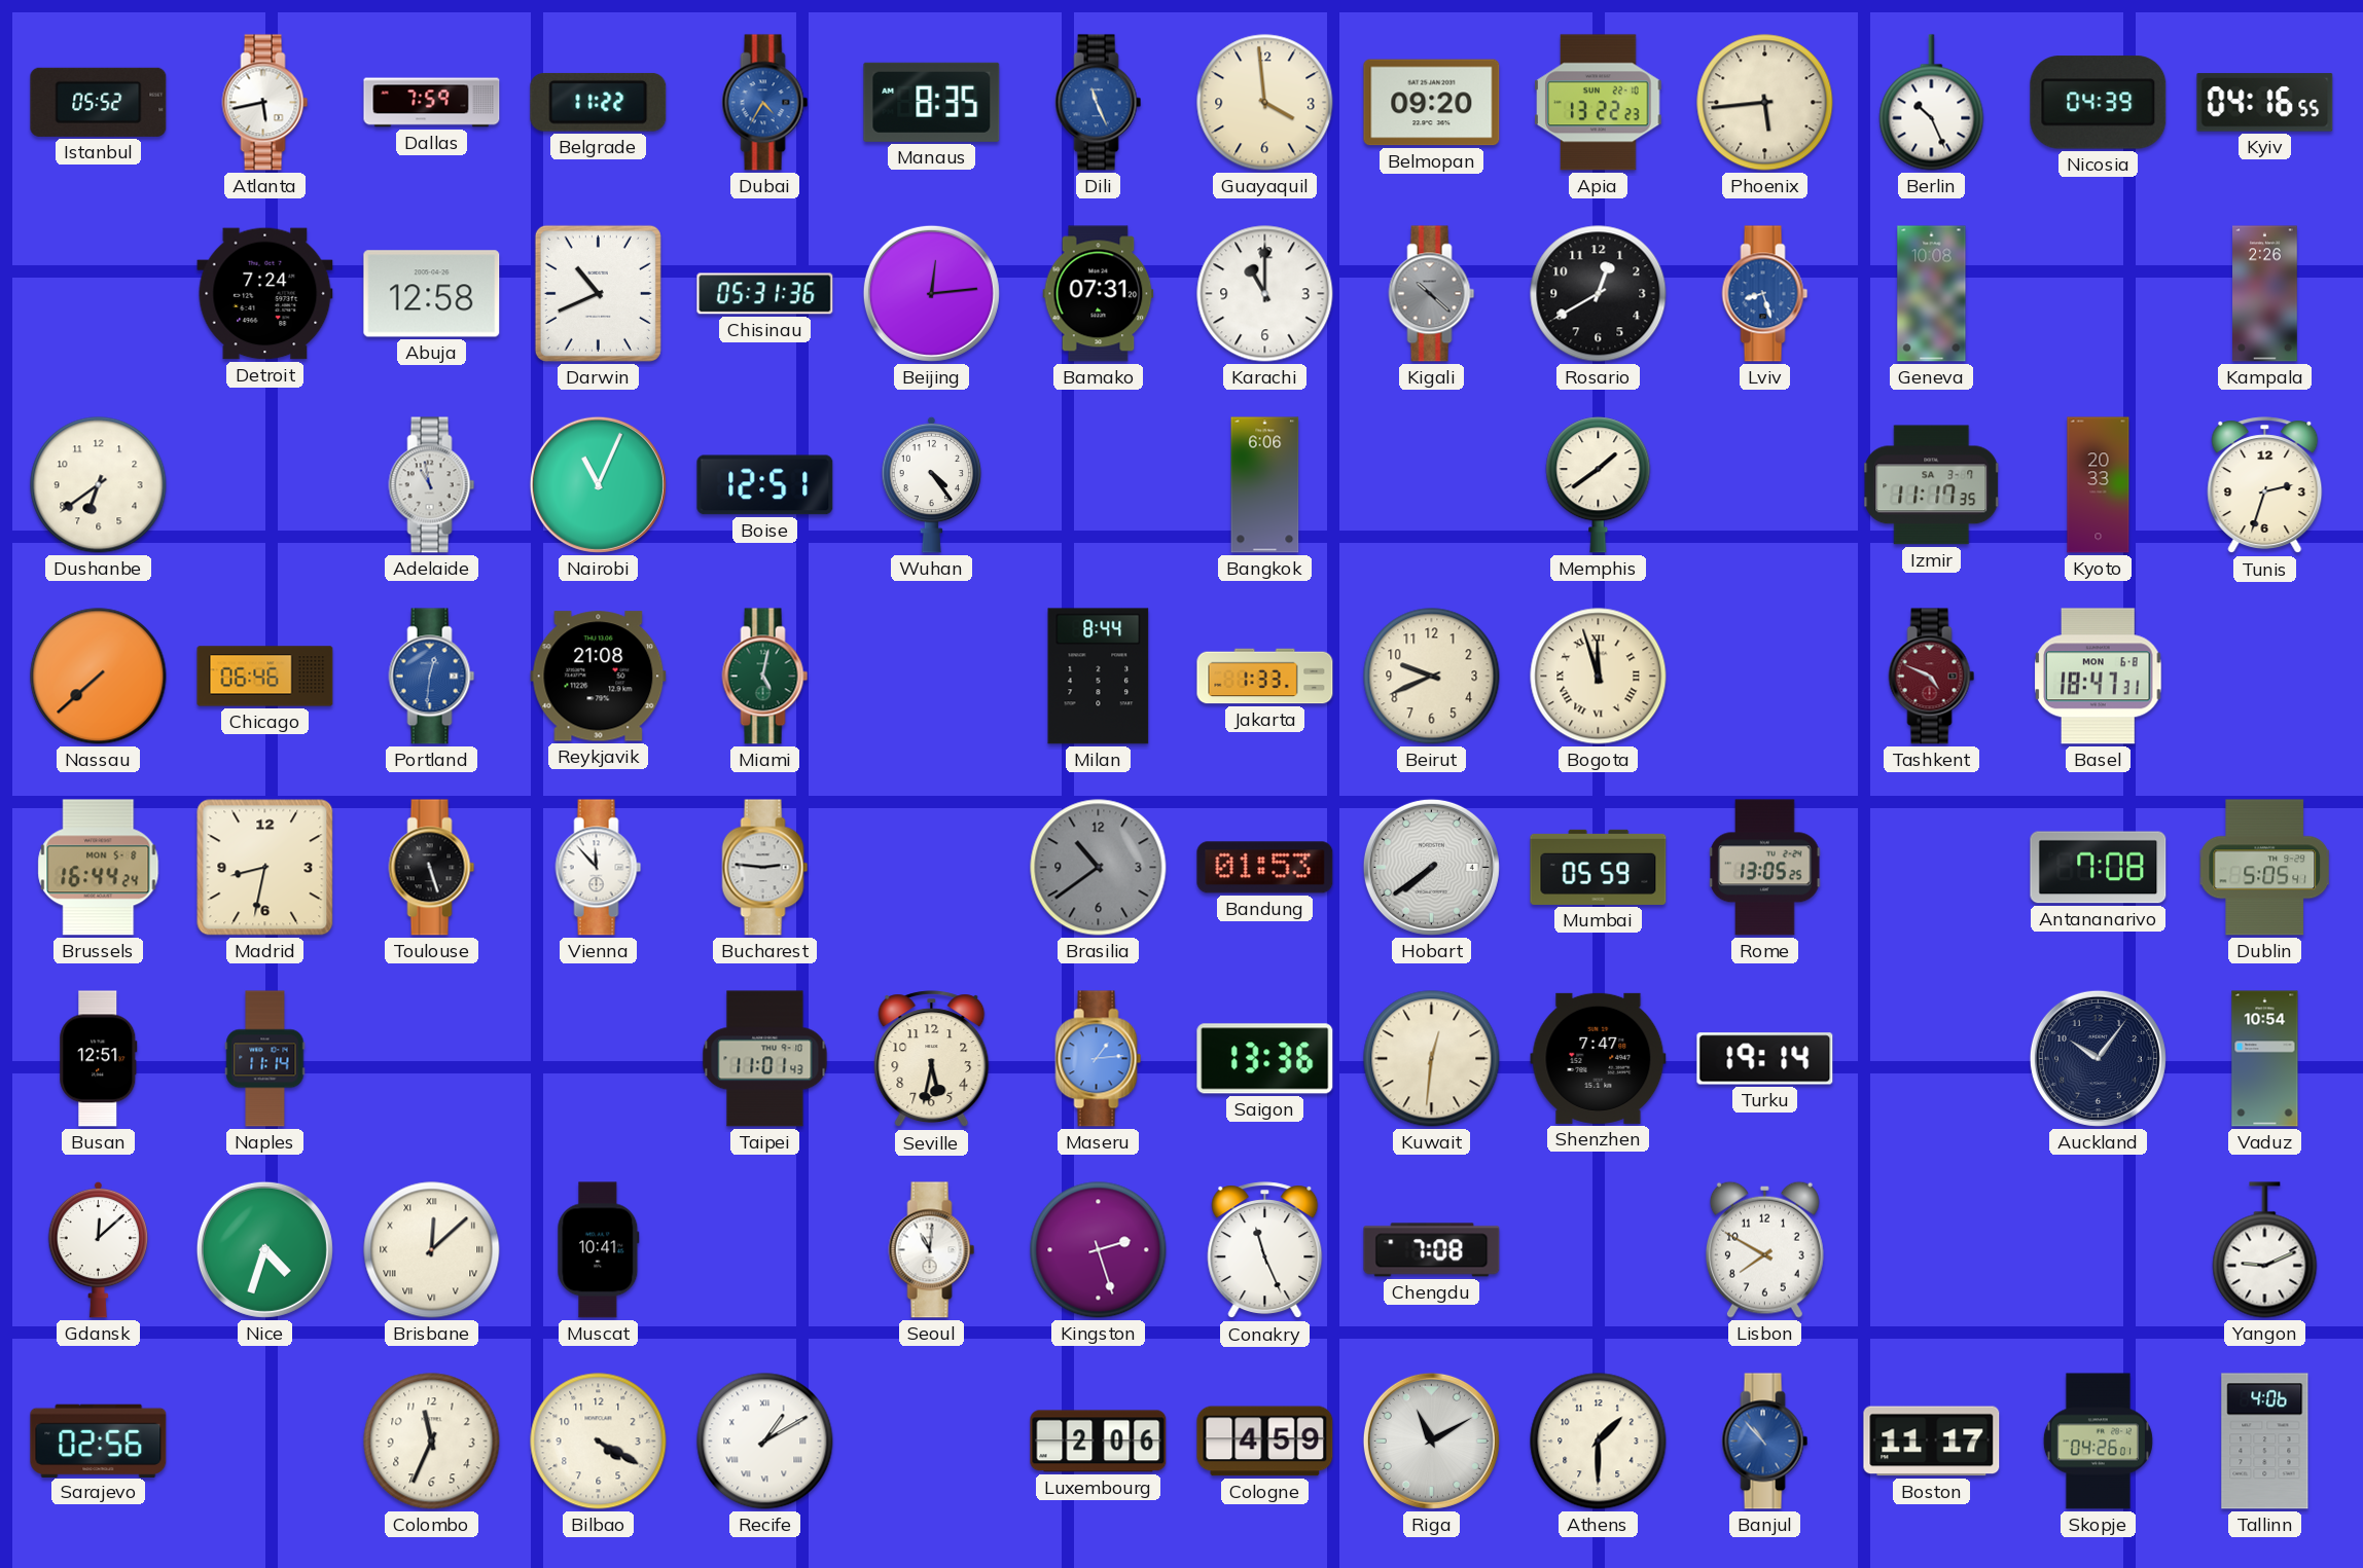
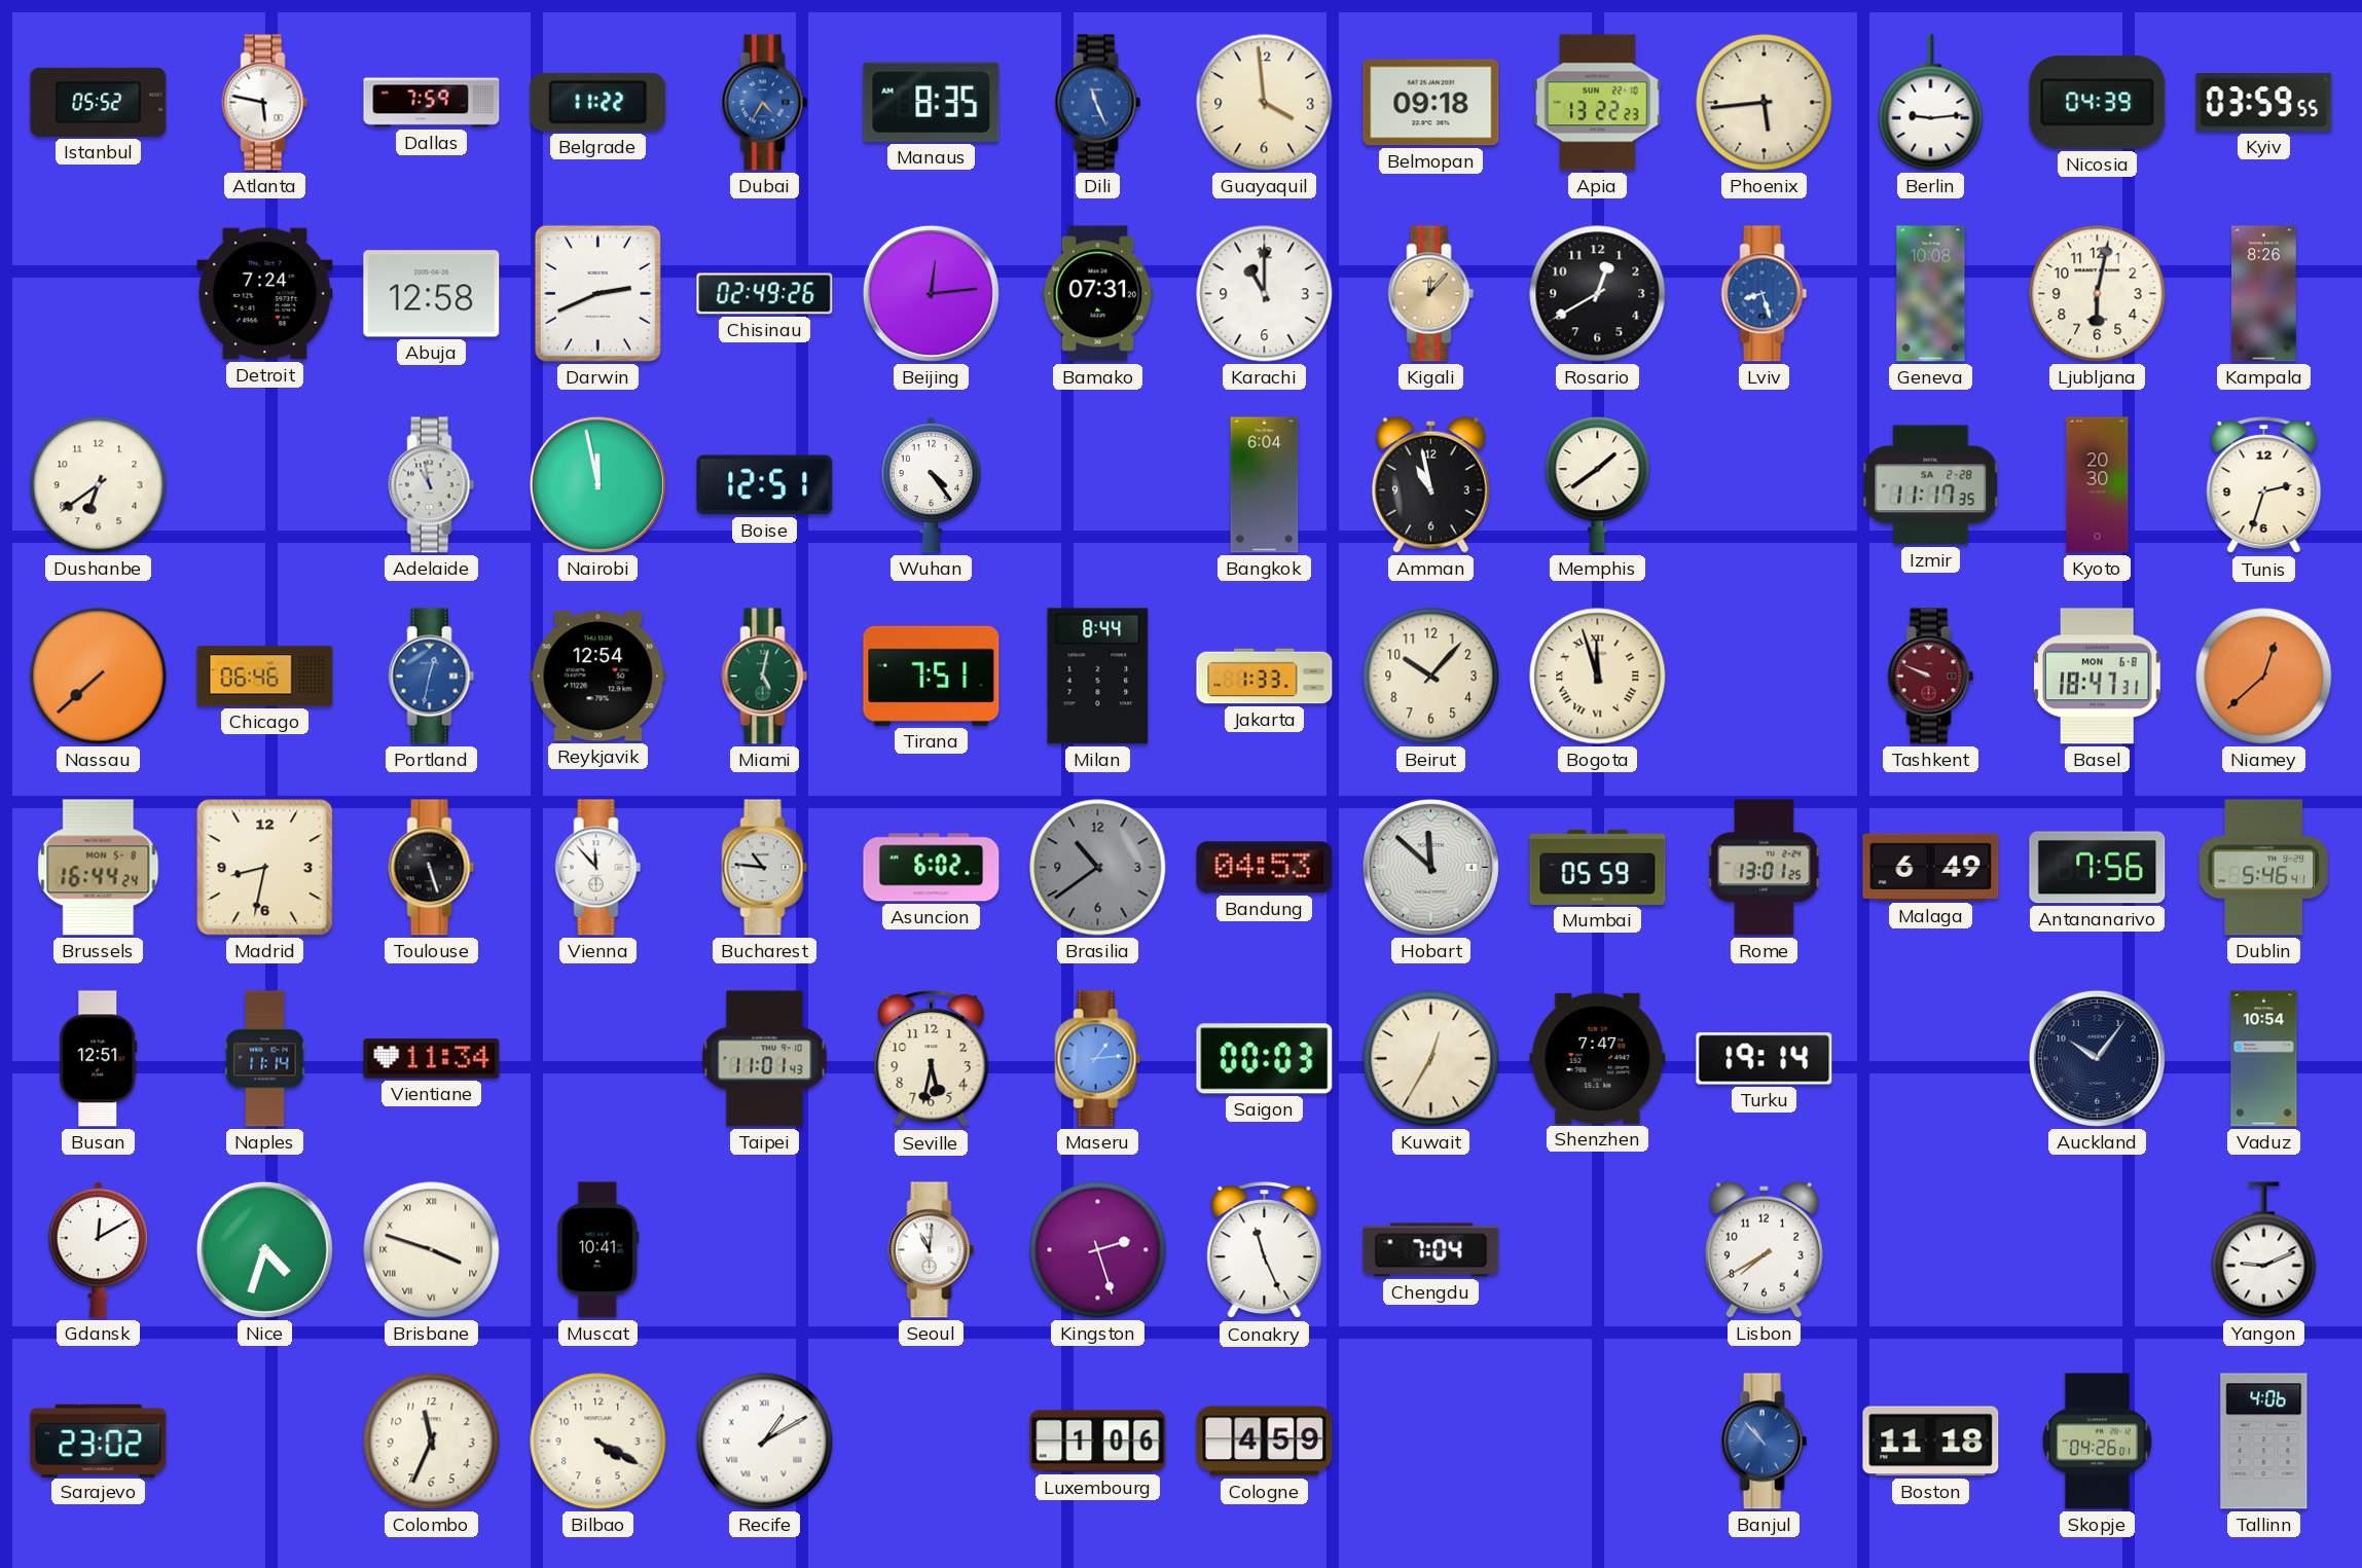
Atlanta: 5:43 -> 5:47
Belmopan: 09:20 -> 09:18
Berlin: 10:26 -> 9:14
Kyiv: 04:16 -> 03:59
Darwin: 10:41 -> 2:41
Chisinau: 05:31 -> 02:49
Kigali: 10:22 -> 12:07
Kigali dial: grey -> champagne
Ljubljana: none -> 6:02
Kampala: 2:26 -> 8:26
Nairobi: 11:04 -> 11:58
Bangkok: 6:06 -> 6:04
Amman: none -> 10:58
Izmir date: SA 3-7 -> SA 2-28
Kyoto: 20:33 -> 20:30
Portland: 12:31 -> 12:32
Reykjavik: 21:08 -> 12:54
Tirana: none -> 7:51
Beirut: 9:41 -> 10:07
Tashkent: 4:49 -> 9:49
Niamey: none -> 12:38
Bucharest: 2:46 -> 10:46
Asuncion: none -> 6:02
Bandung: 01:53 -> 04:53
Hobart: 7:39 -> 11:52
Rome: 13:05 -> 13:01
Malaga: none -> 6:49
Antananarivo: 7:08 -> 7:56
Dublin: 5:05 -> 5:46
Vientiane: none -> 11:34
Saigon: 13:36 -> 00:03
Kuwait: 12:31 -> 12:35
Gdansk: 12:08 -> 12:10
Brisbane: 12:08 -> 3:48
Chengdu: 7:08 -> 7:04
Lisbon: 7:50 -> 7:40
Sarajevo: 02:56 -> 23:02
Luxembourg: 2:06 -> 1:06
Riga: 11:10 -> none
Athens: 1:30 -> none
Boston: 11:17 -> 11:18
